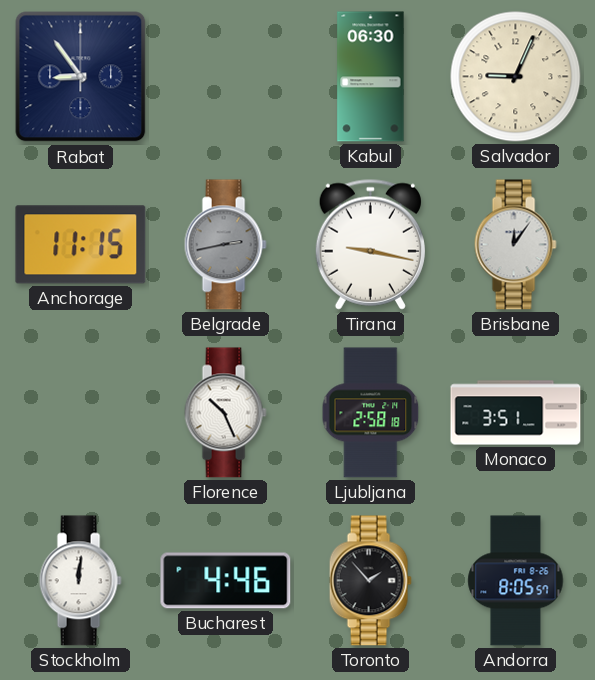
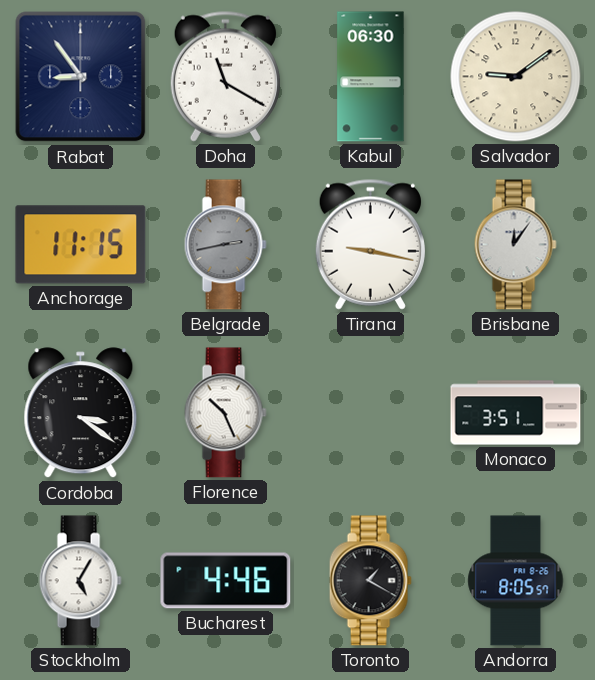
Doha: none -> 11:20
Salvador: 9:04 -> 9:09
Cordoba: none -> 3:21
Ljubljana: 2:58 -> none
Stockholm: 12:01 -> 5:05
Toronto: 1:53 -> 1:20
